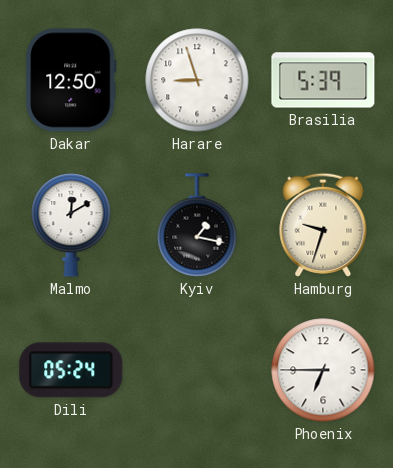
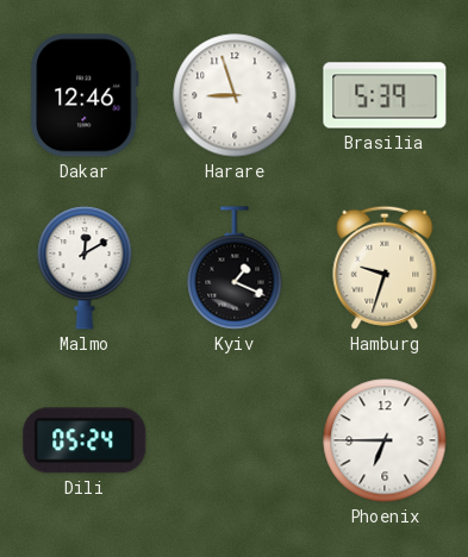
Dakar: 12:50 -> 12:46
Kyiv: 1:17 -> 1:19
